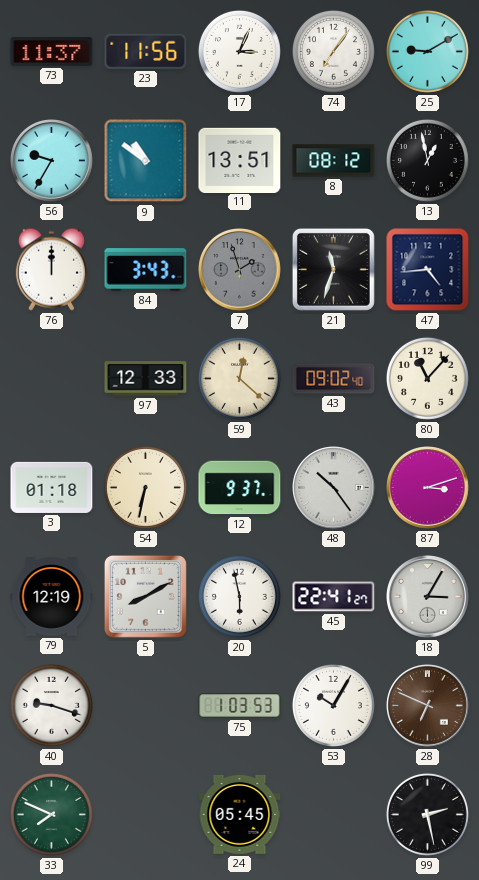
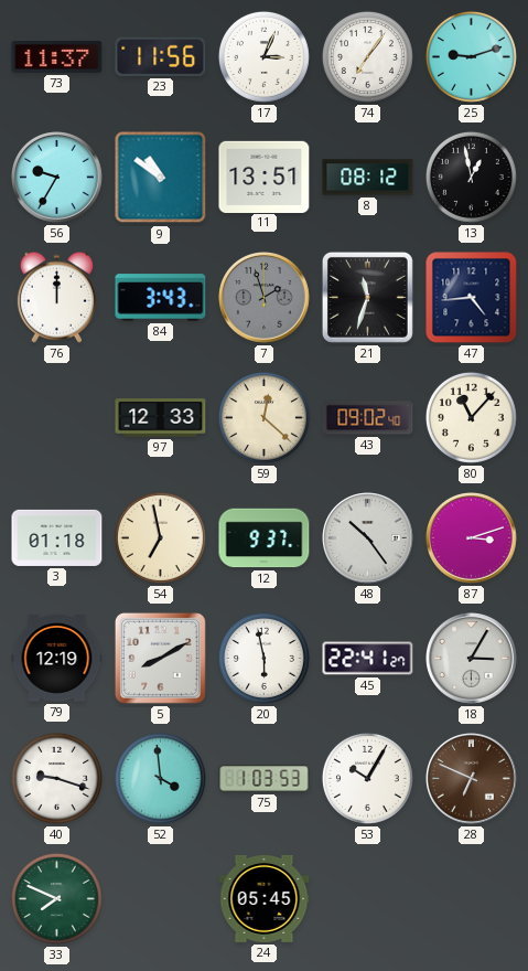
25: 9:10 -> 9:12
54: 6:32 -> 6:58
52: none -> 3:59
99: 2:28 -> none
